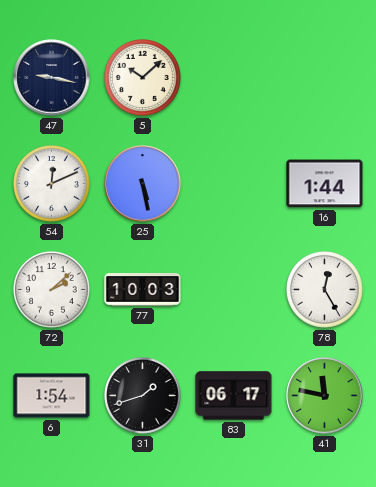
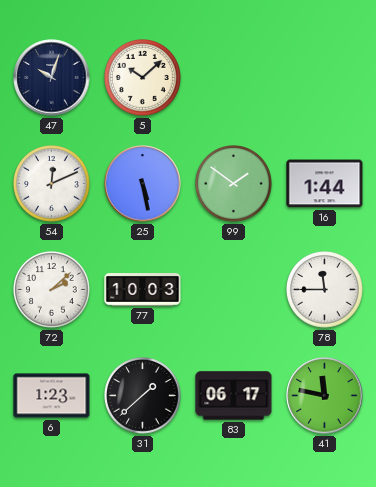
47: 9:17 -> 10:03
99: none -> 1:51
78: 12:25 -> 11:45
6: 1:54 -> 1:23
31: 1:42 -> 1:38
